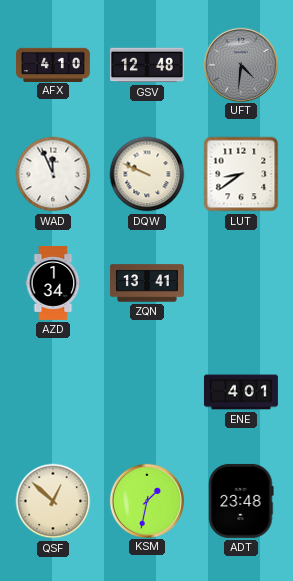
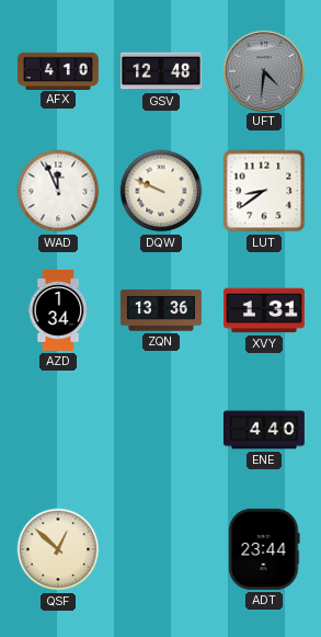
ZQN: 13:41 -> 13:36
XVY: none -> 1:31
ENE: 4:01 -> 4:40
KSM: 1:32 -> none
ADT: 23:48 -> 23:44
